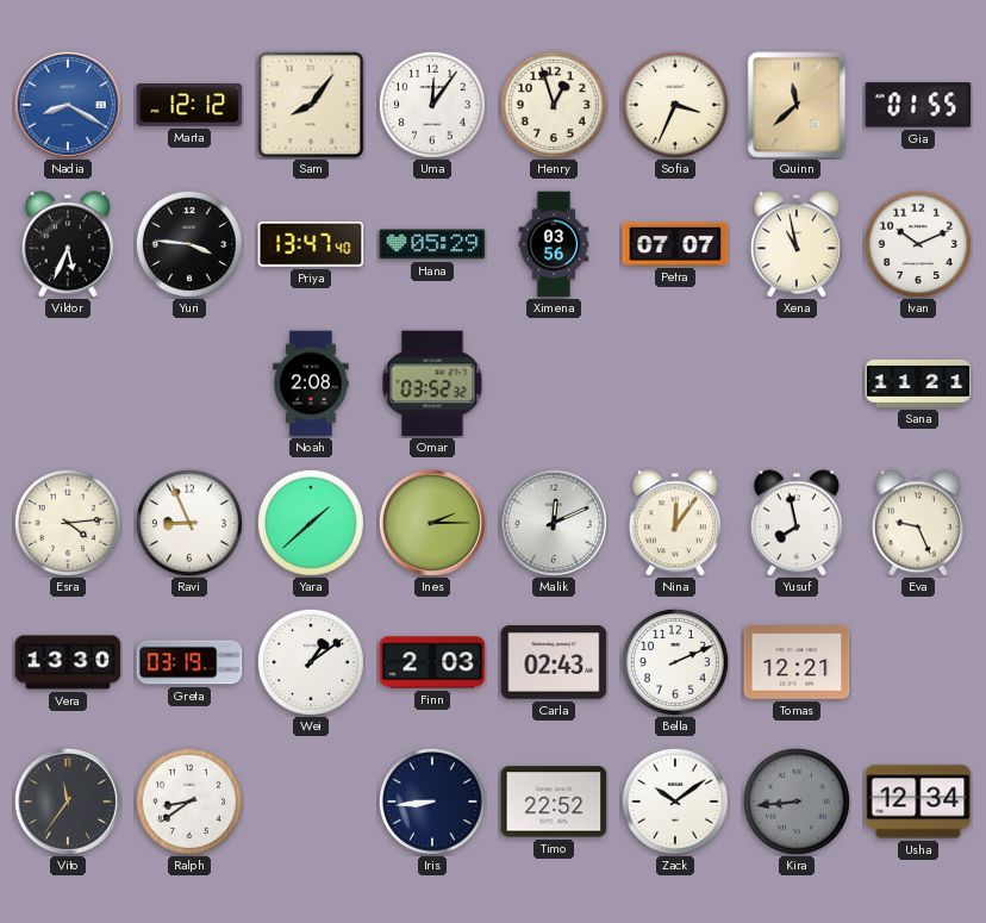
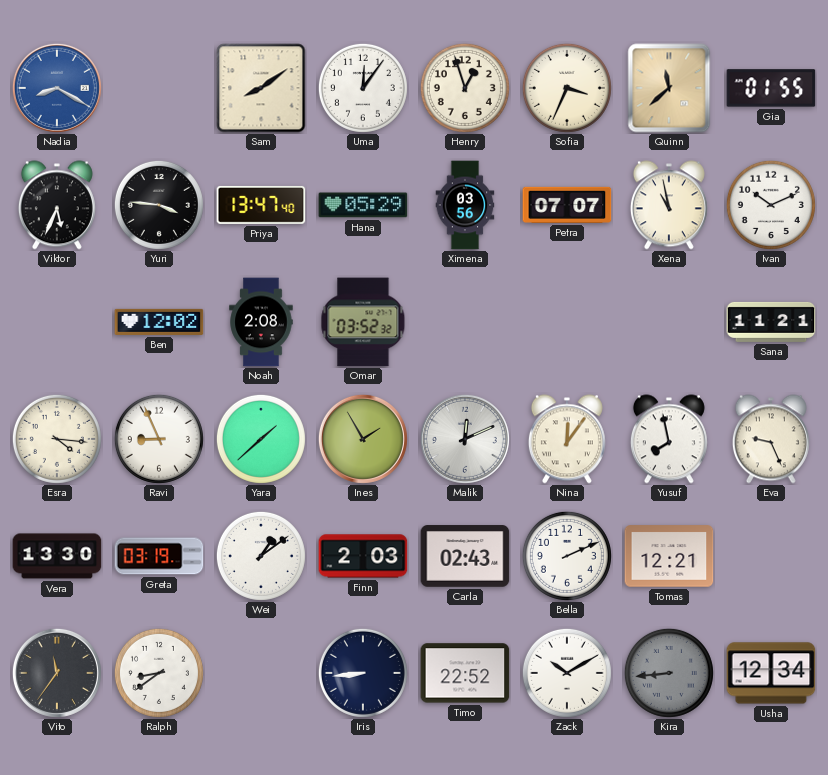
Marta: 12:12 -> none
Sam: 8:06 -> 8:09
Ben: none -> 12:02
Esra: 4:14 -> 4:16
Ines: 2:15 -> 1:55
Zack: 10:09 -> 10:10
